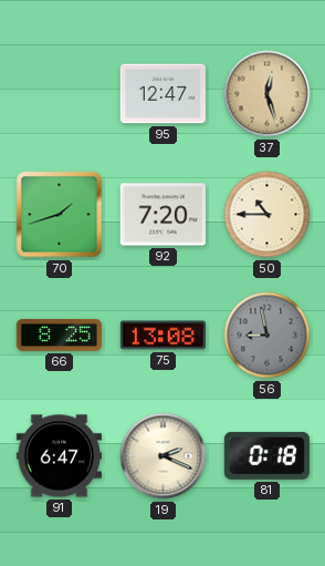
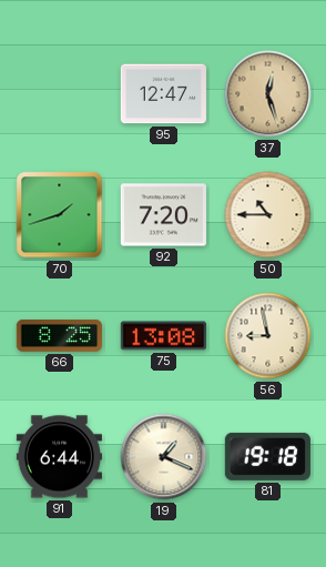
56 dial: grey -> cream
91: 6:47 -> 6:44
19: 2:19 -> 1:19
81: 0:18 -> 19:18
